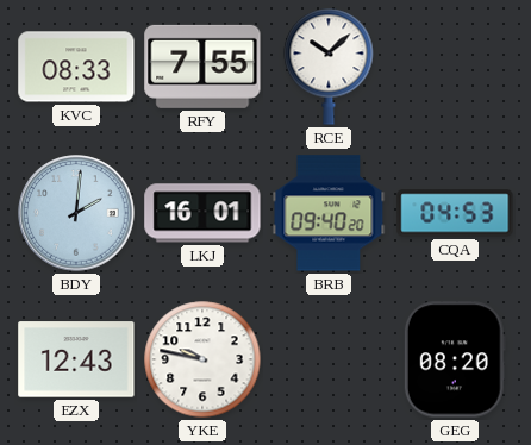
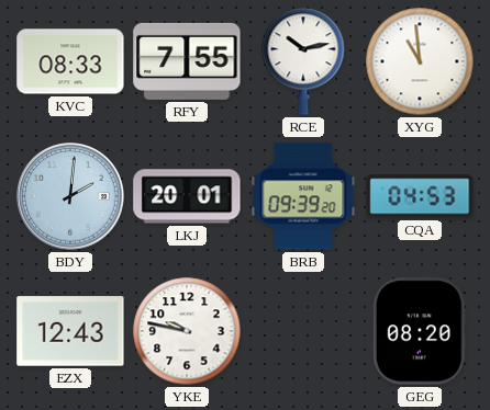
RCE: 10:08 -> 10:13
XYG: none -> 10:59
LKJ: 16:01 -> 20:01
BRB: 09:40 -> 09:39
